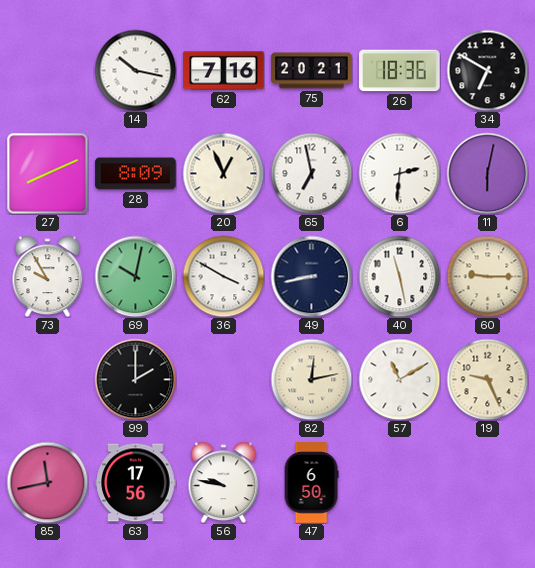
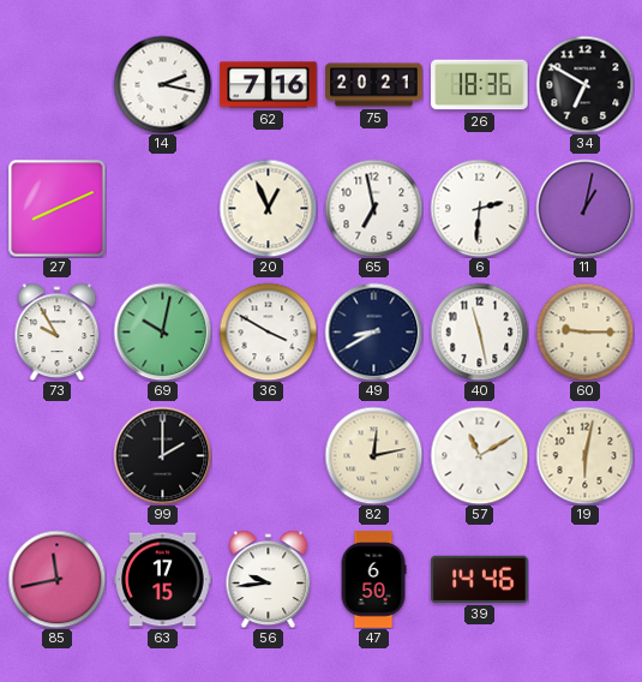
14: 10:17 -> 2:17
28: 8:09 -> none
11: 6:02 -> 1:02
49: 8:43 -> 8:40
19: 9:26 -> 6:02
63: 17:56 -> 17:15
56: 9:47 -> 9:44
39: none -> 14:46
